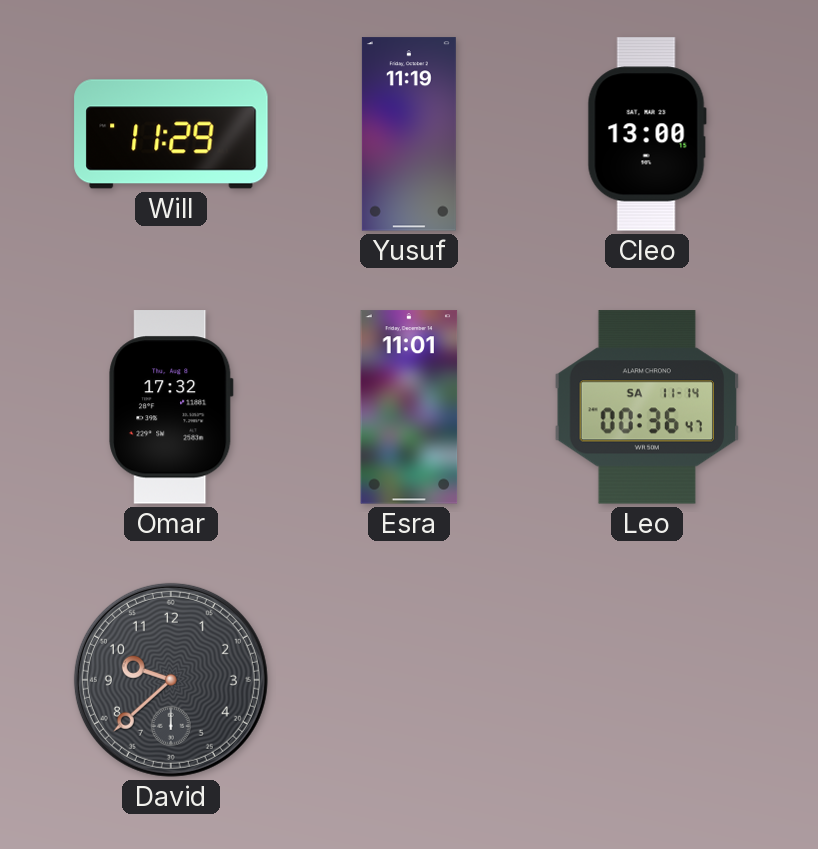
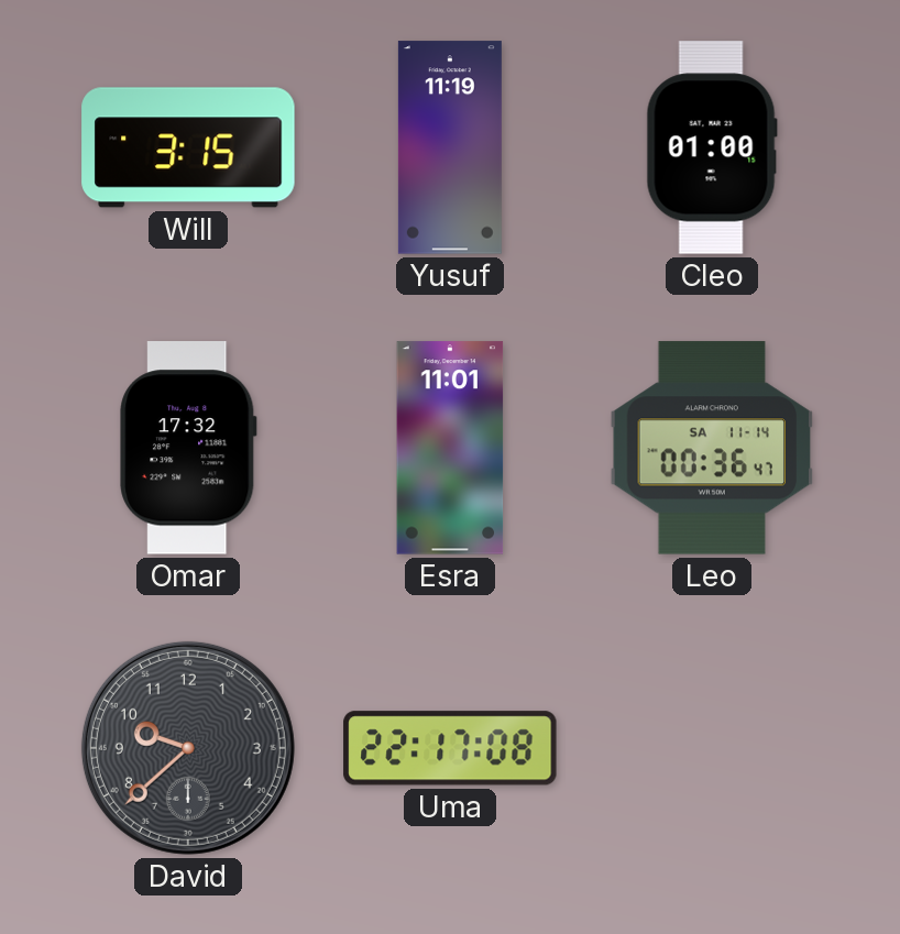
Will: 11:29 -> 3:15
Cleo: 13:00 -> 01:00
Uma: none -> 22:17
